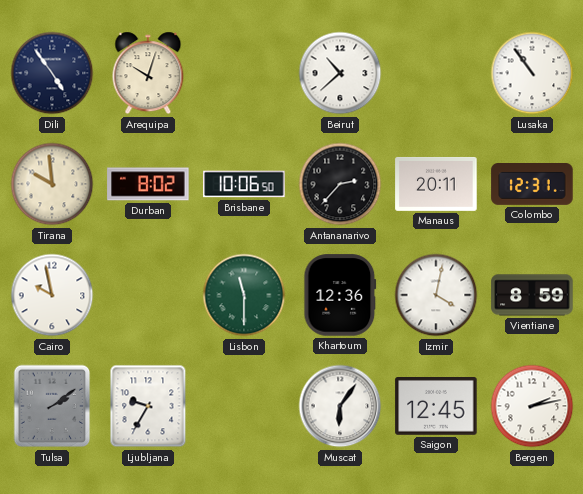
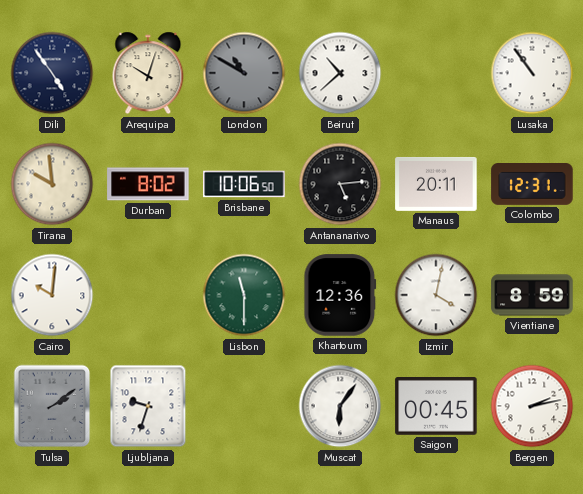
London: none -> 10:50
Antananarivo: 2:37 -> 5:14
Cairo: 9:58 -> 10:01
Ljubljana: 9:35 -> 9:33
Saigon: 12:45 -> 00:45
